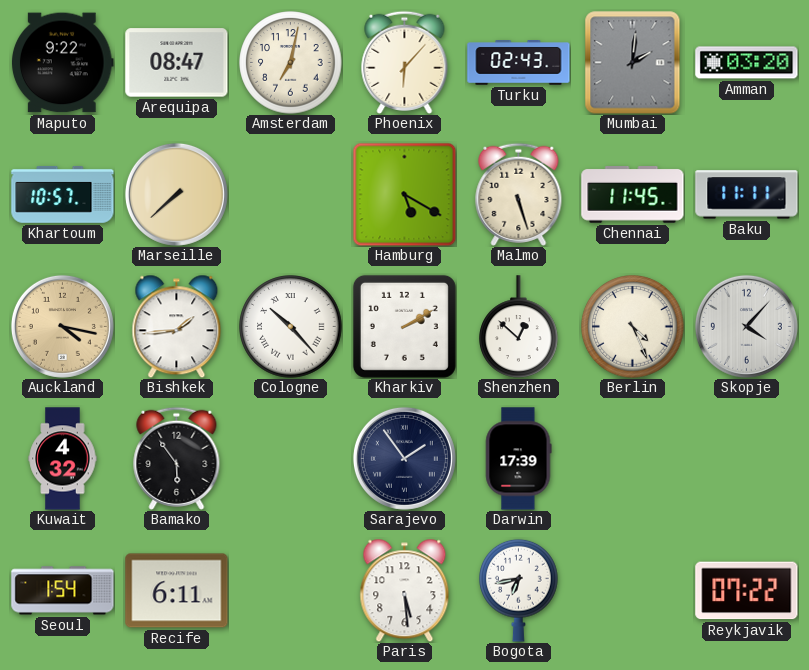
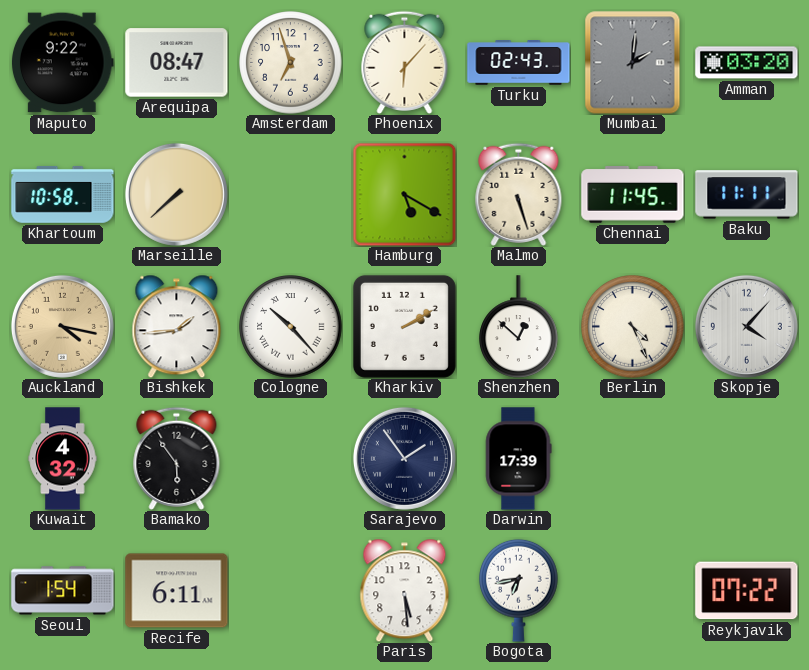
Amsterdam: 7:02 -> 6:57
Khartoum: 10:57 -> 10:58
